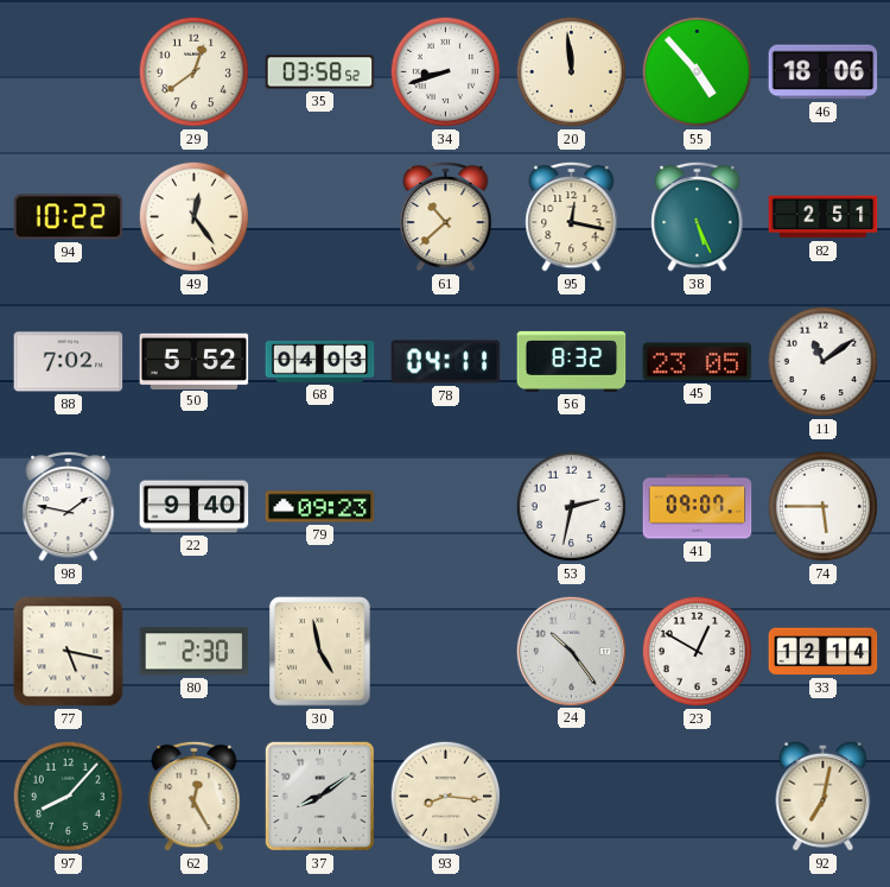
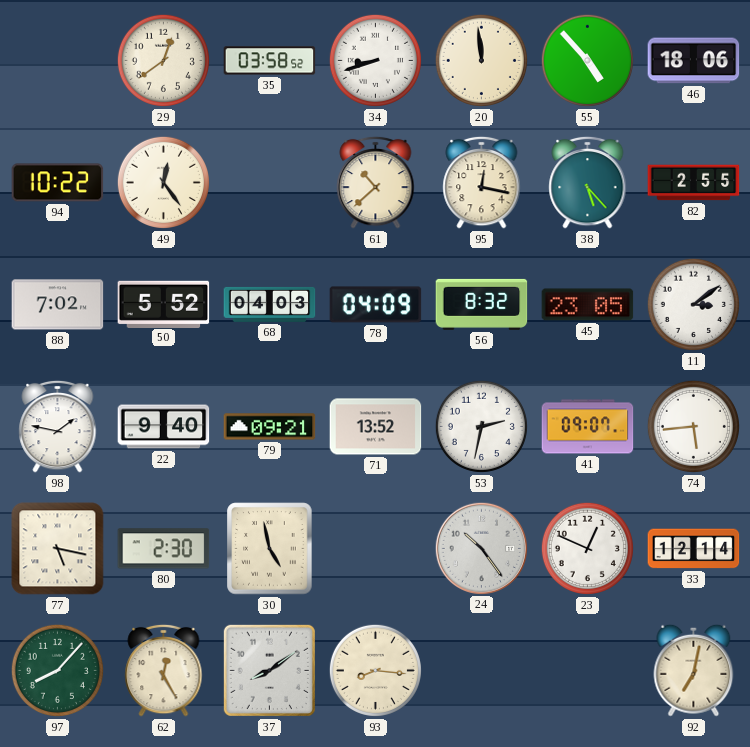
38: 5:26 -> 5:23
82: 2:51 -> 2:55
78: 04:11 -> 04:09
11: 11:09 -> 3:09
79: 09:23 -> 09:21
71: none -> 13:52
74: 5:45 -> 5:44
23: 12:50 -> 12:49
